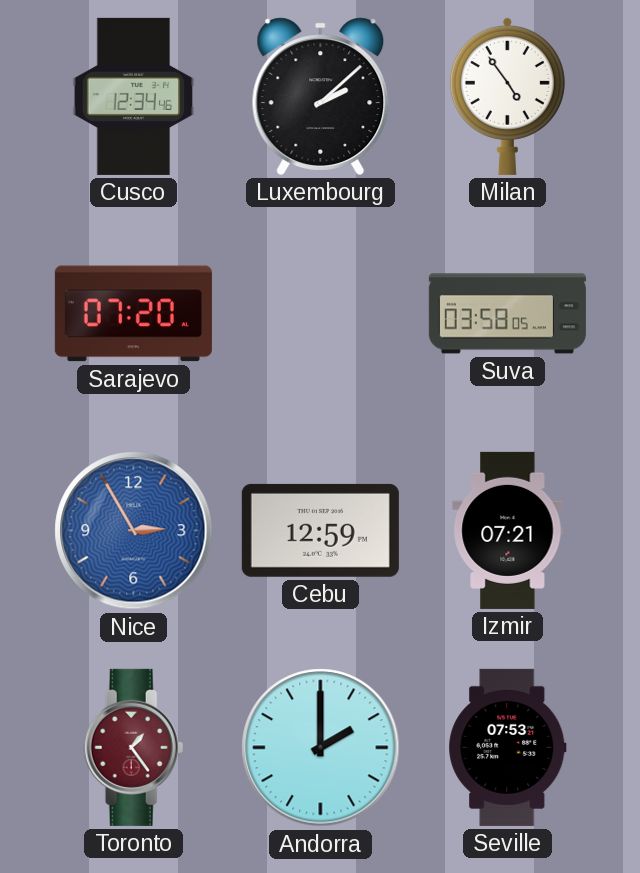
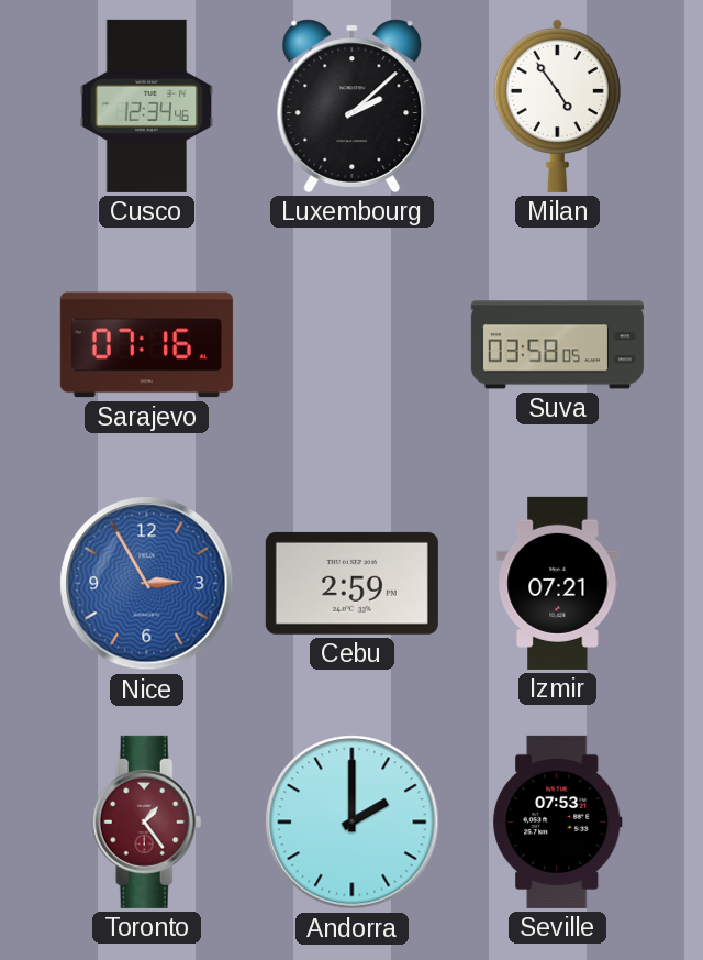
Sarajevo: 07:20 -> 07:16
Cebu: 12:59 -> 2:59
